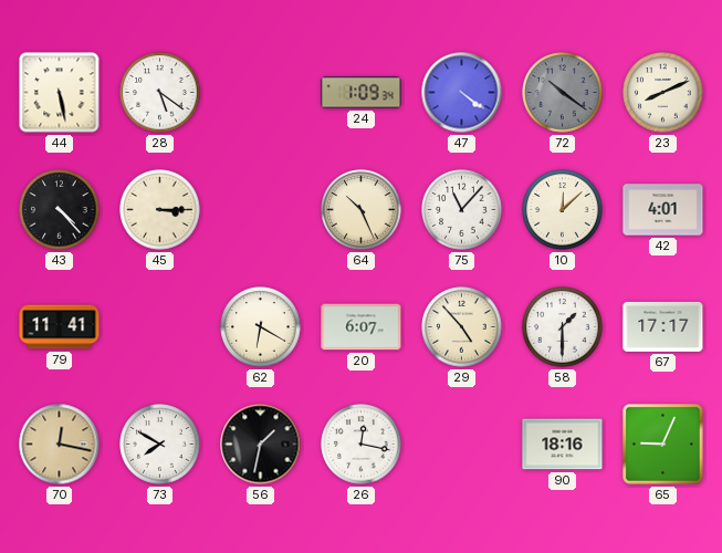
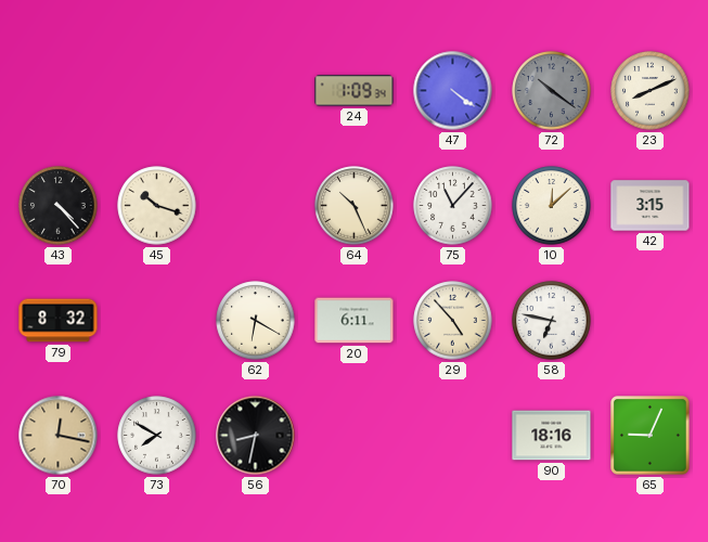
44: 5:28 -> none
28: 5:21 -> none
45: 3:15 -> 10:18
42: 4:01 -> 3:15
79: 11:41 -> 8:32
20: 6:07 -> 6:11
58: 1:30 -> 6:47
67: 17:17 -> none
56: 1:32 -> 8:32
26: 12:17 -> none
